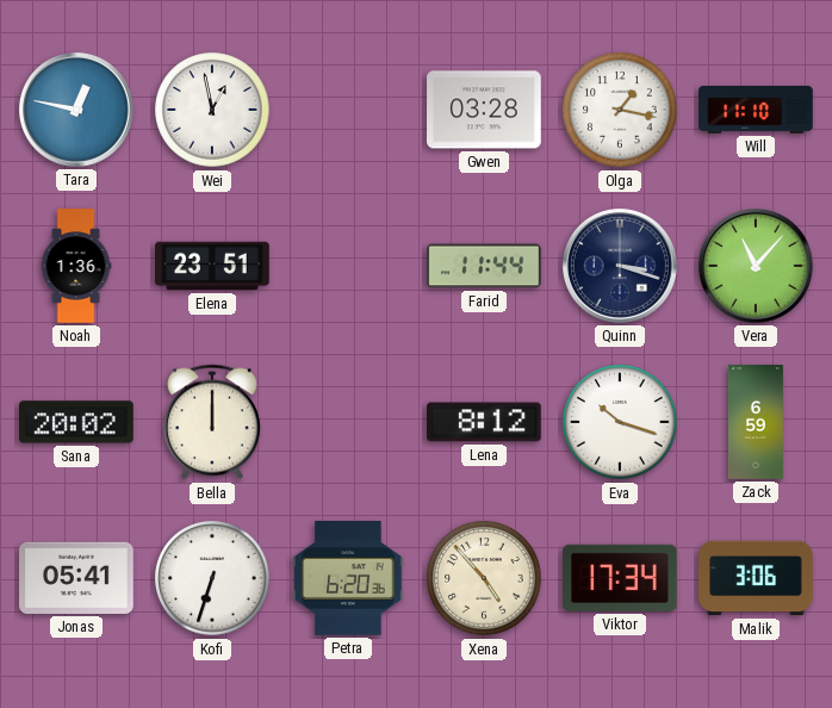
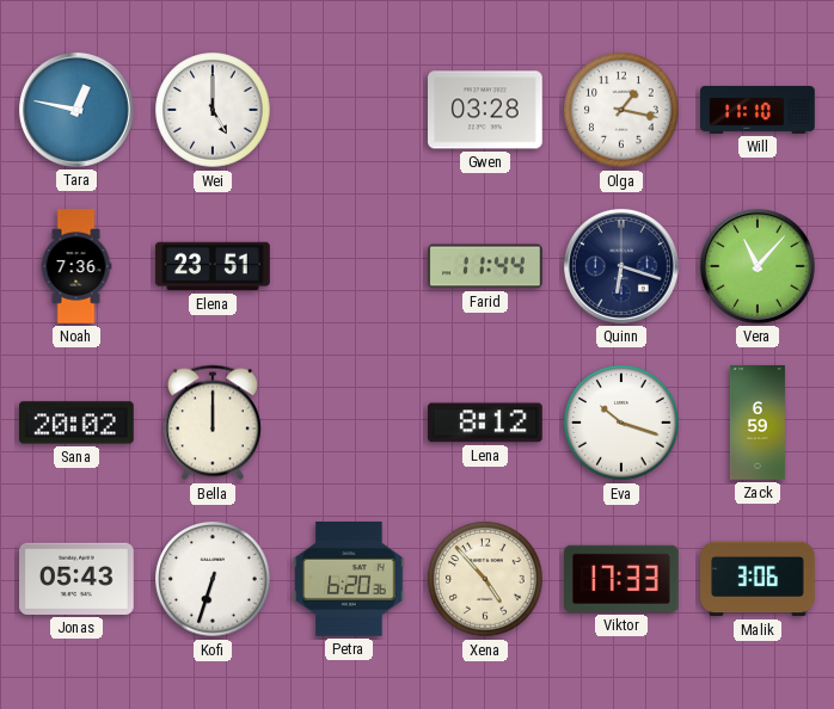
Wei: 12:58 -> 5:00
Noah: 1:36 -> 7:36
Quinn: 3:18 -> 6:18
Jonas: 05:41 -> 05:43
Viktor: 17:34 -> 17:33
